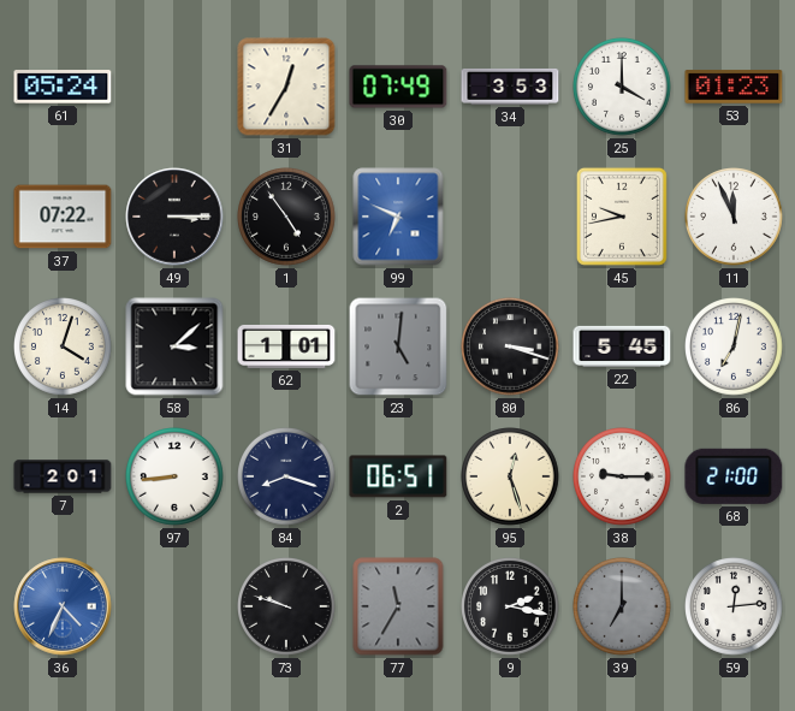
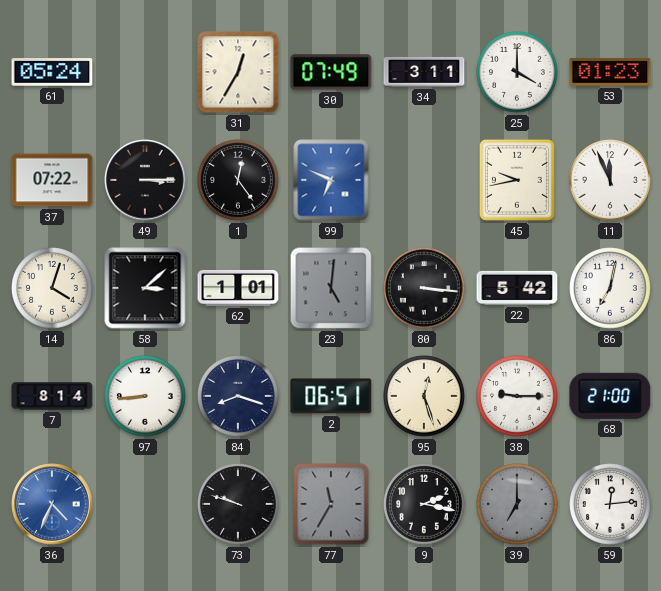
34: 3:53 -> 3:11
1: 4:54 -> 12:24
80: 3:18 -> 3:16
22: 5:45 -> 5:42
7: 2:01 -> 8:14
